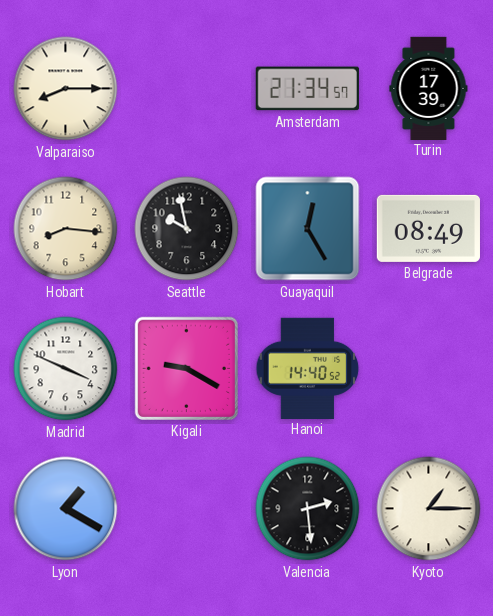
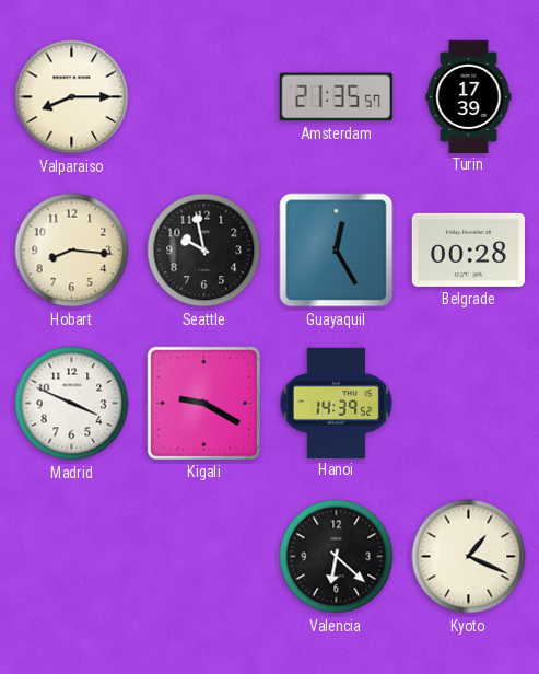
Amsterdam: 21:34 -> 21:35
Belgrade: 08:49 -> 00:28
Hanoi: 14:40 -> 14:39
Lyon: 1:20 -> none
Valencia: 2:29 -> 6:22
Kyoto: 1:15 -> 1:19
